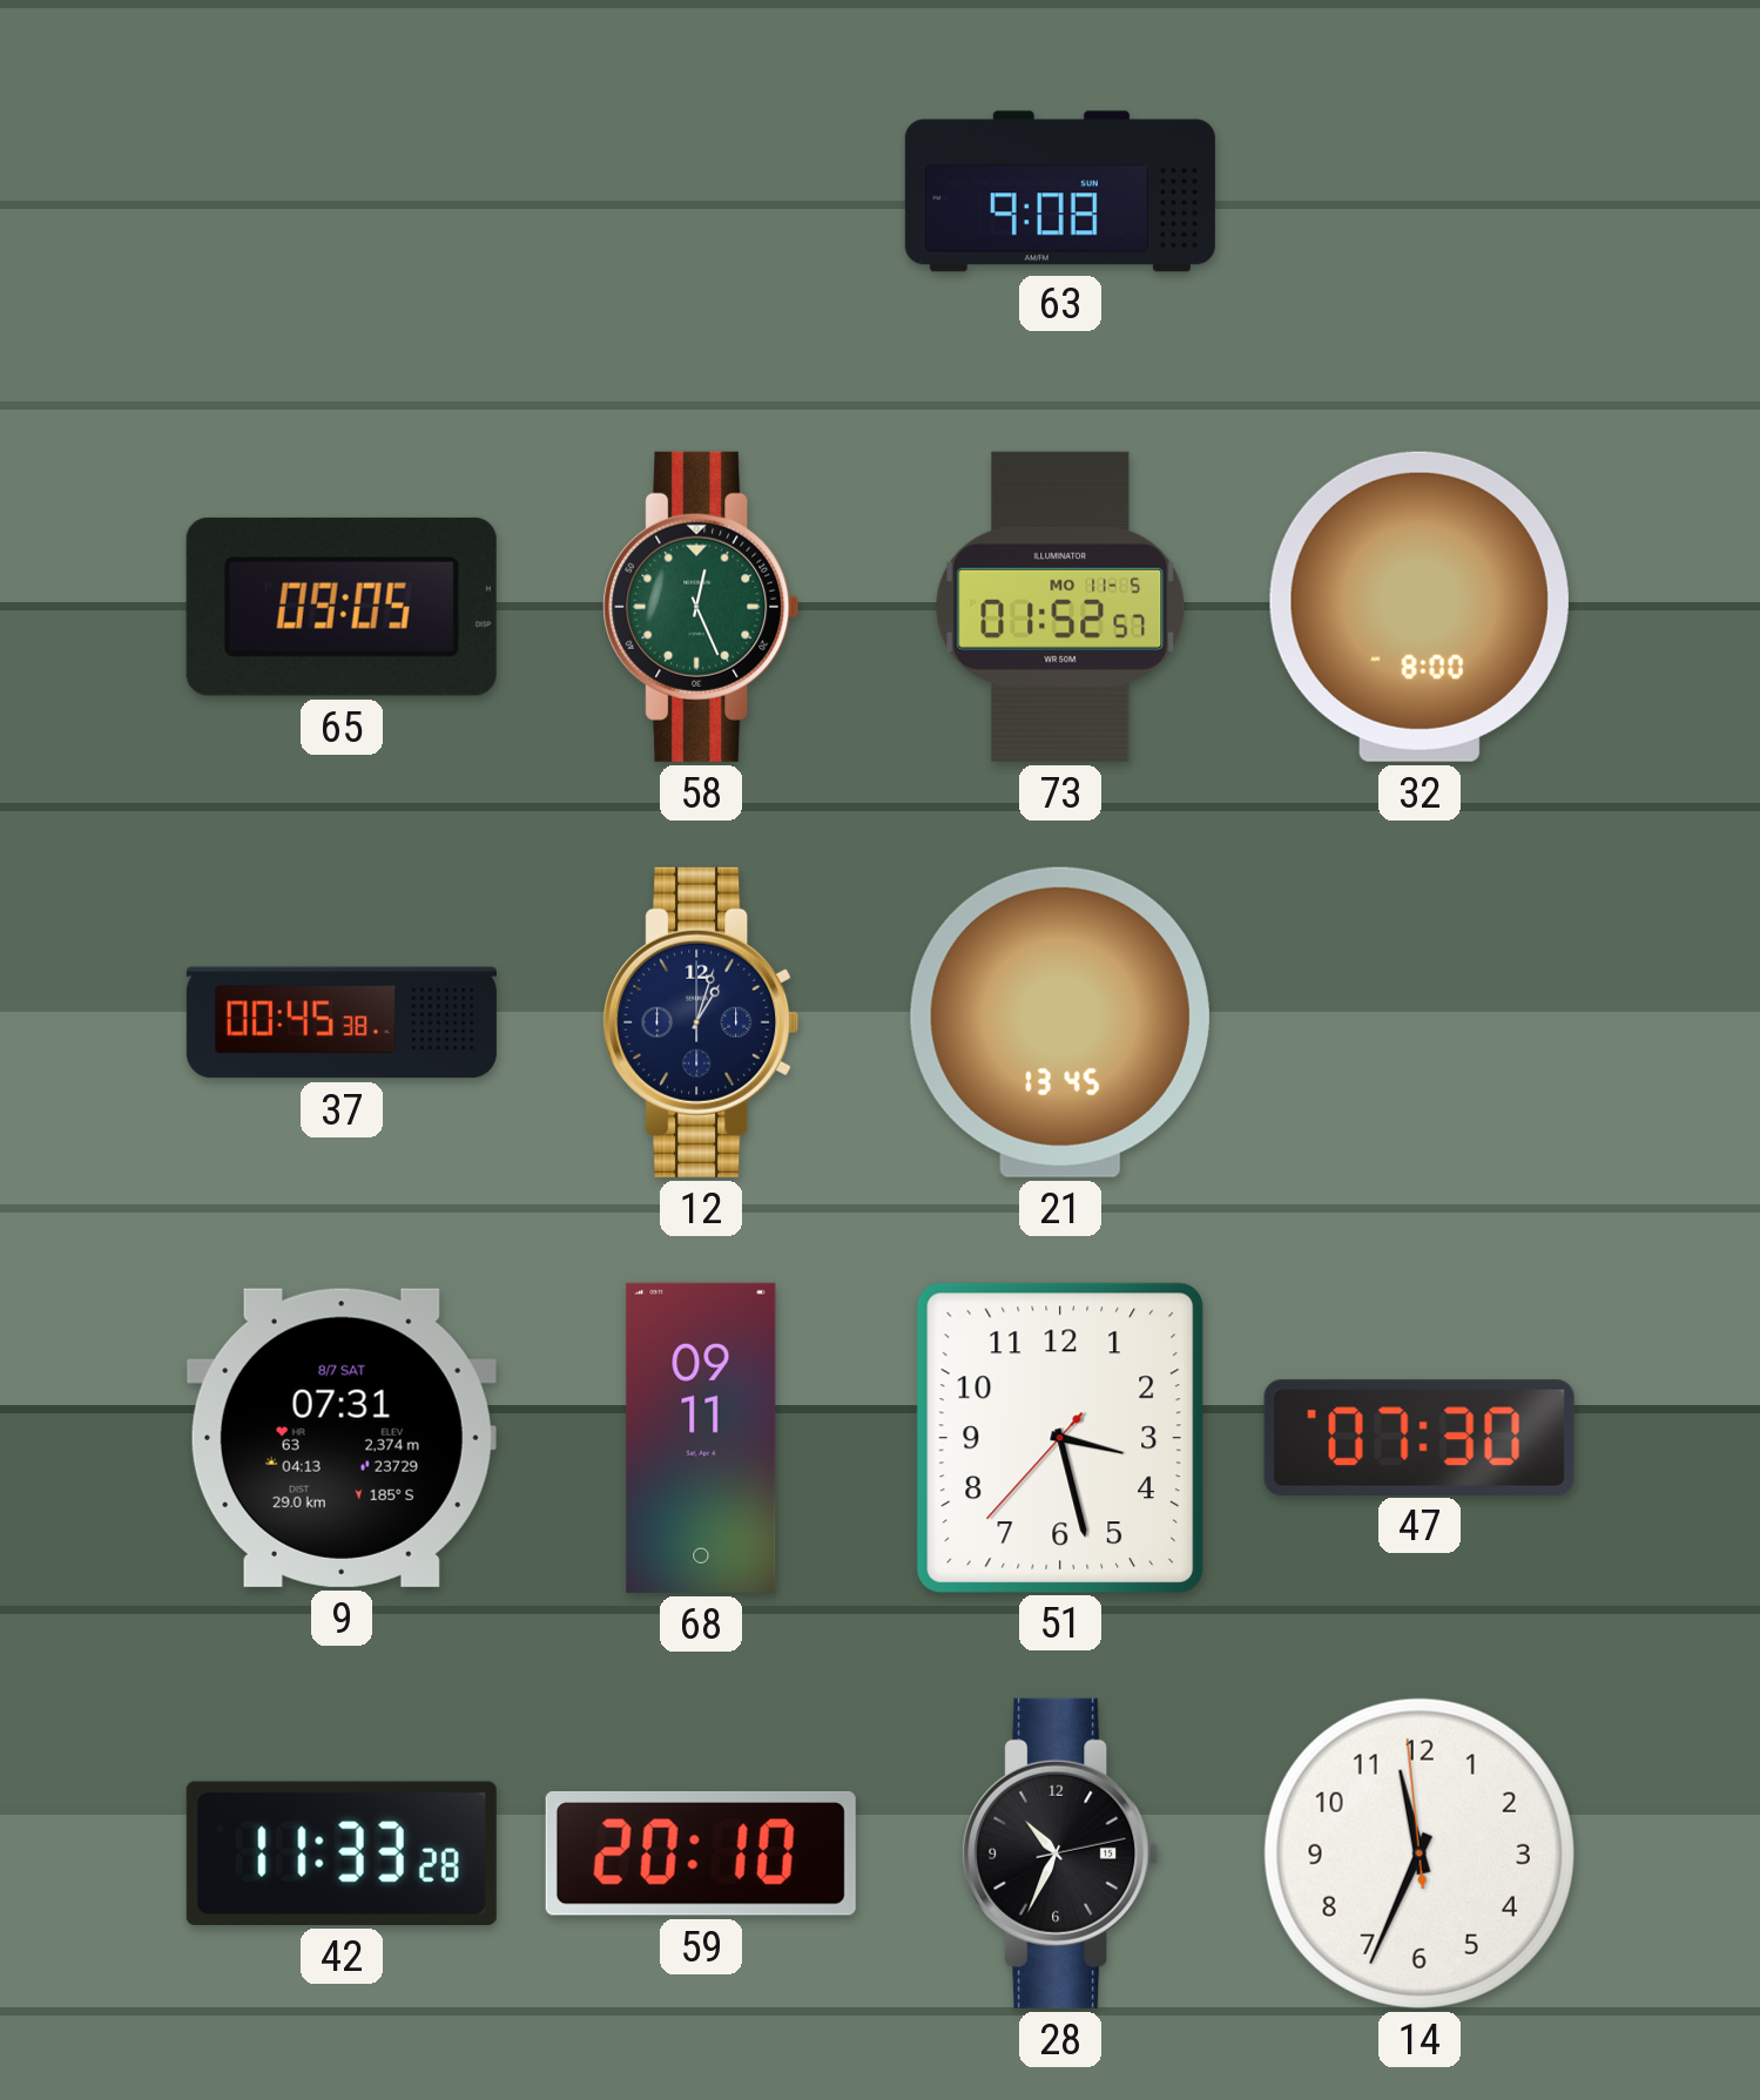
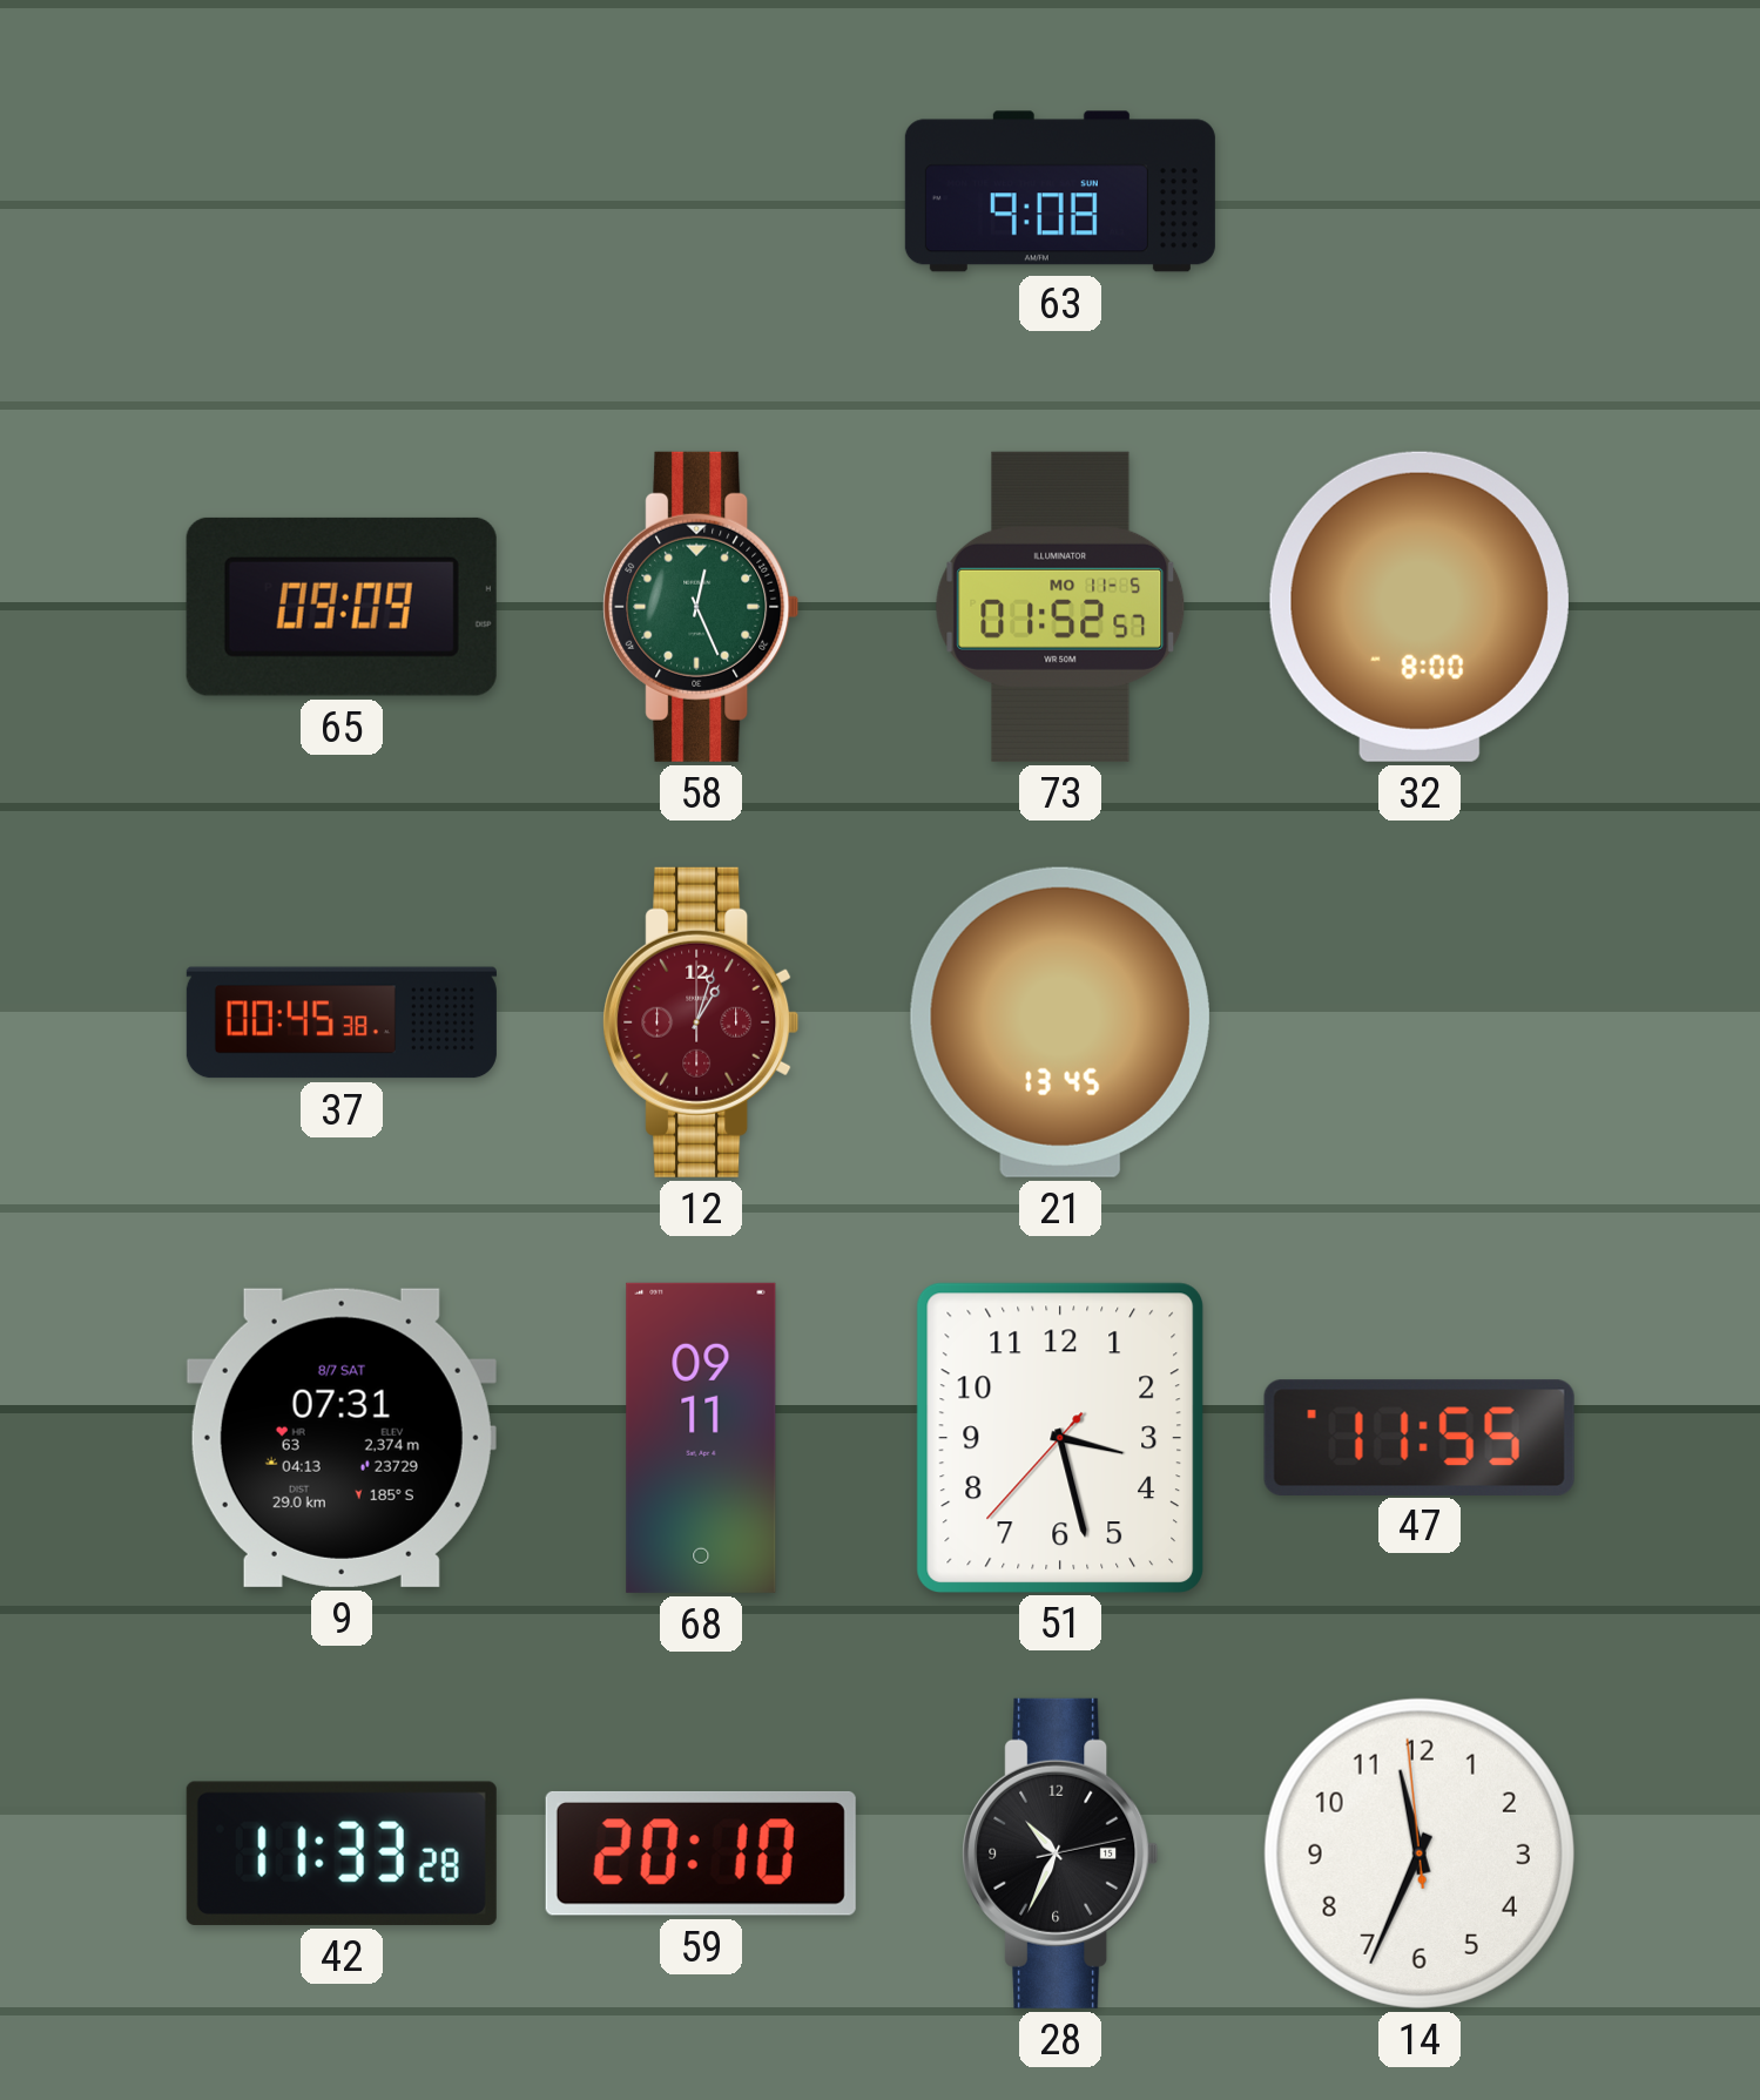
65: 09:05 -> 09:09
12 dial: navy -> burgundy
47: 07:30 -> 11:55
